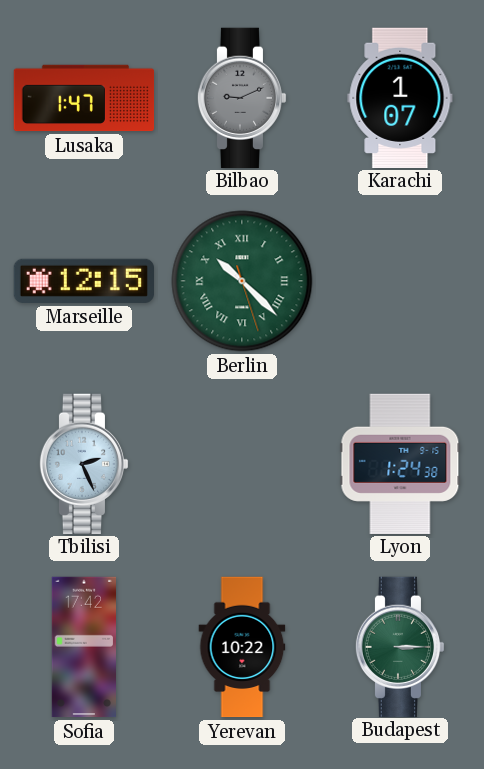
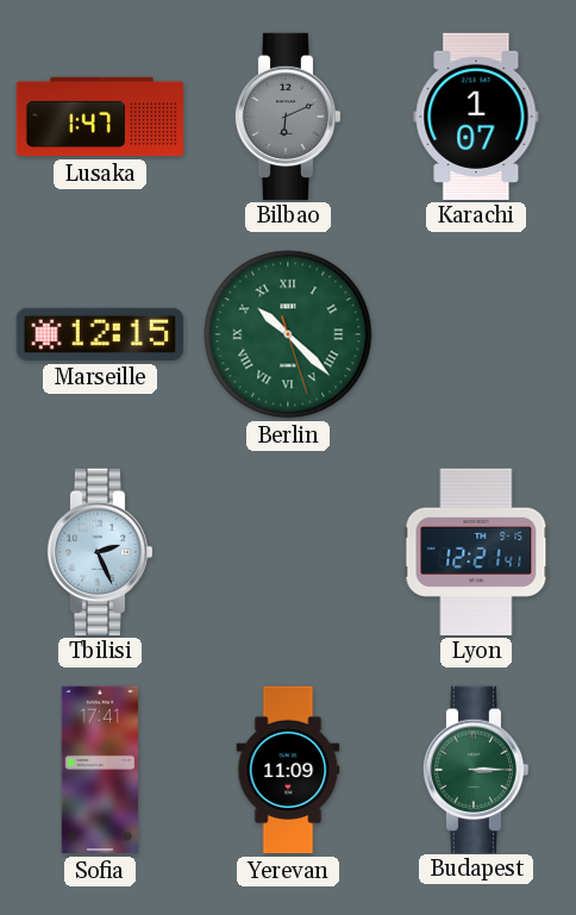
Bilbao: 9:11 -> 6:11
Lyon: 1:24 -> 12:21
Sofia: 17:42 -> 17:41
Yerevan: 10:22 -> 11:09
